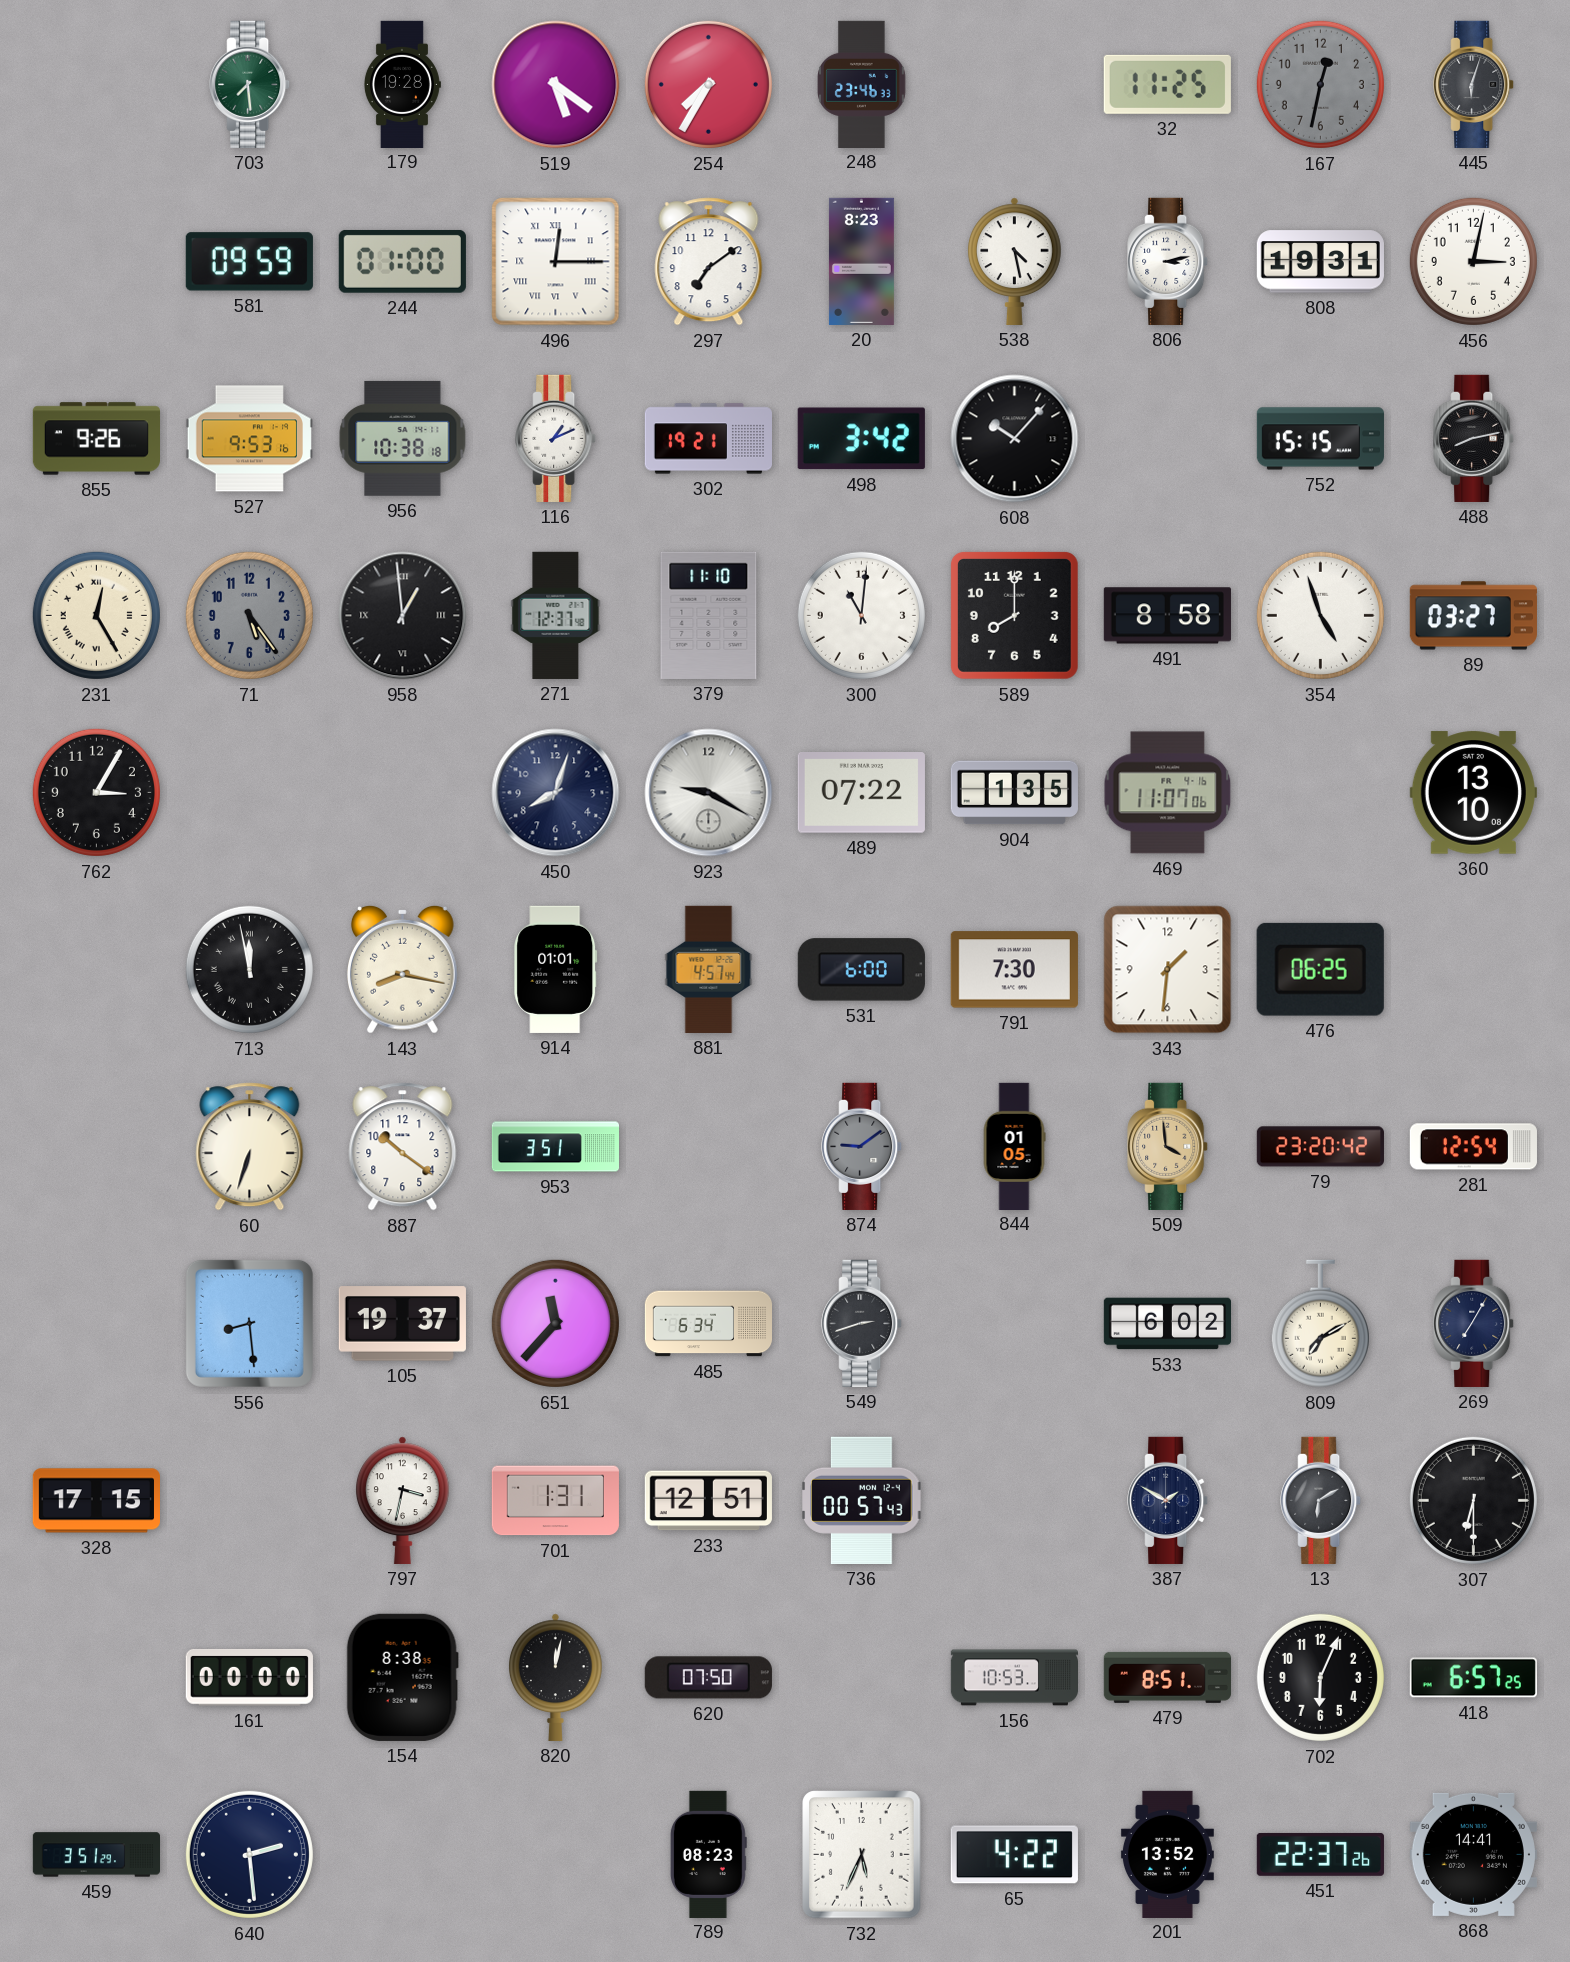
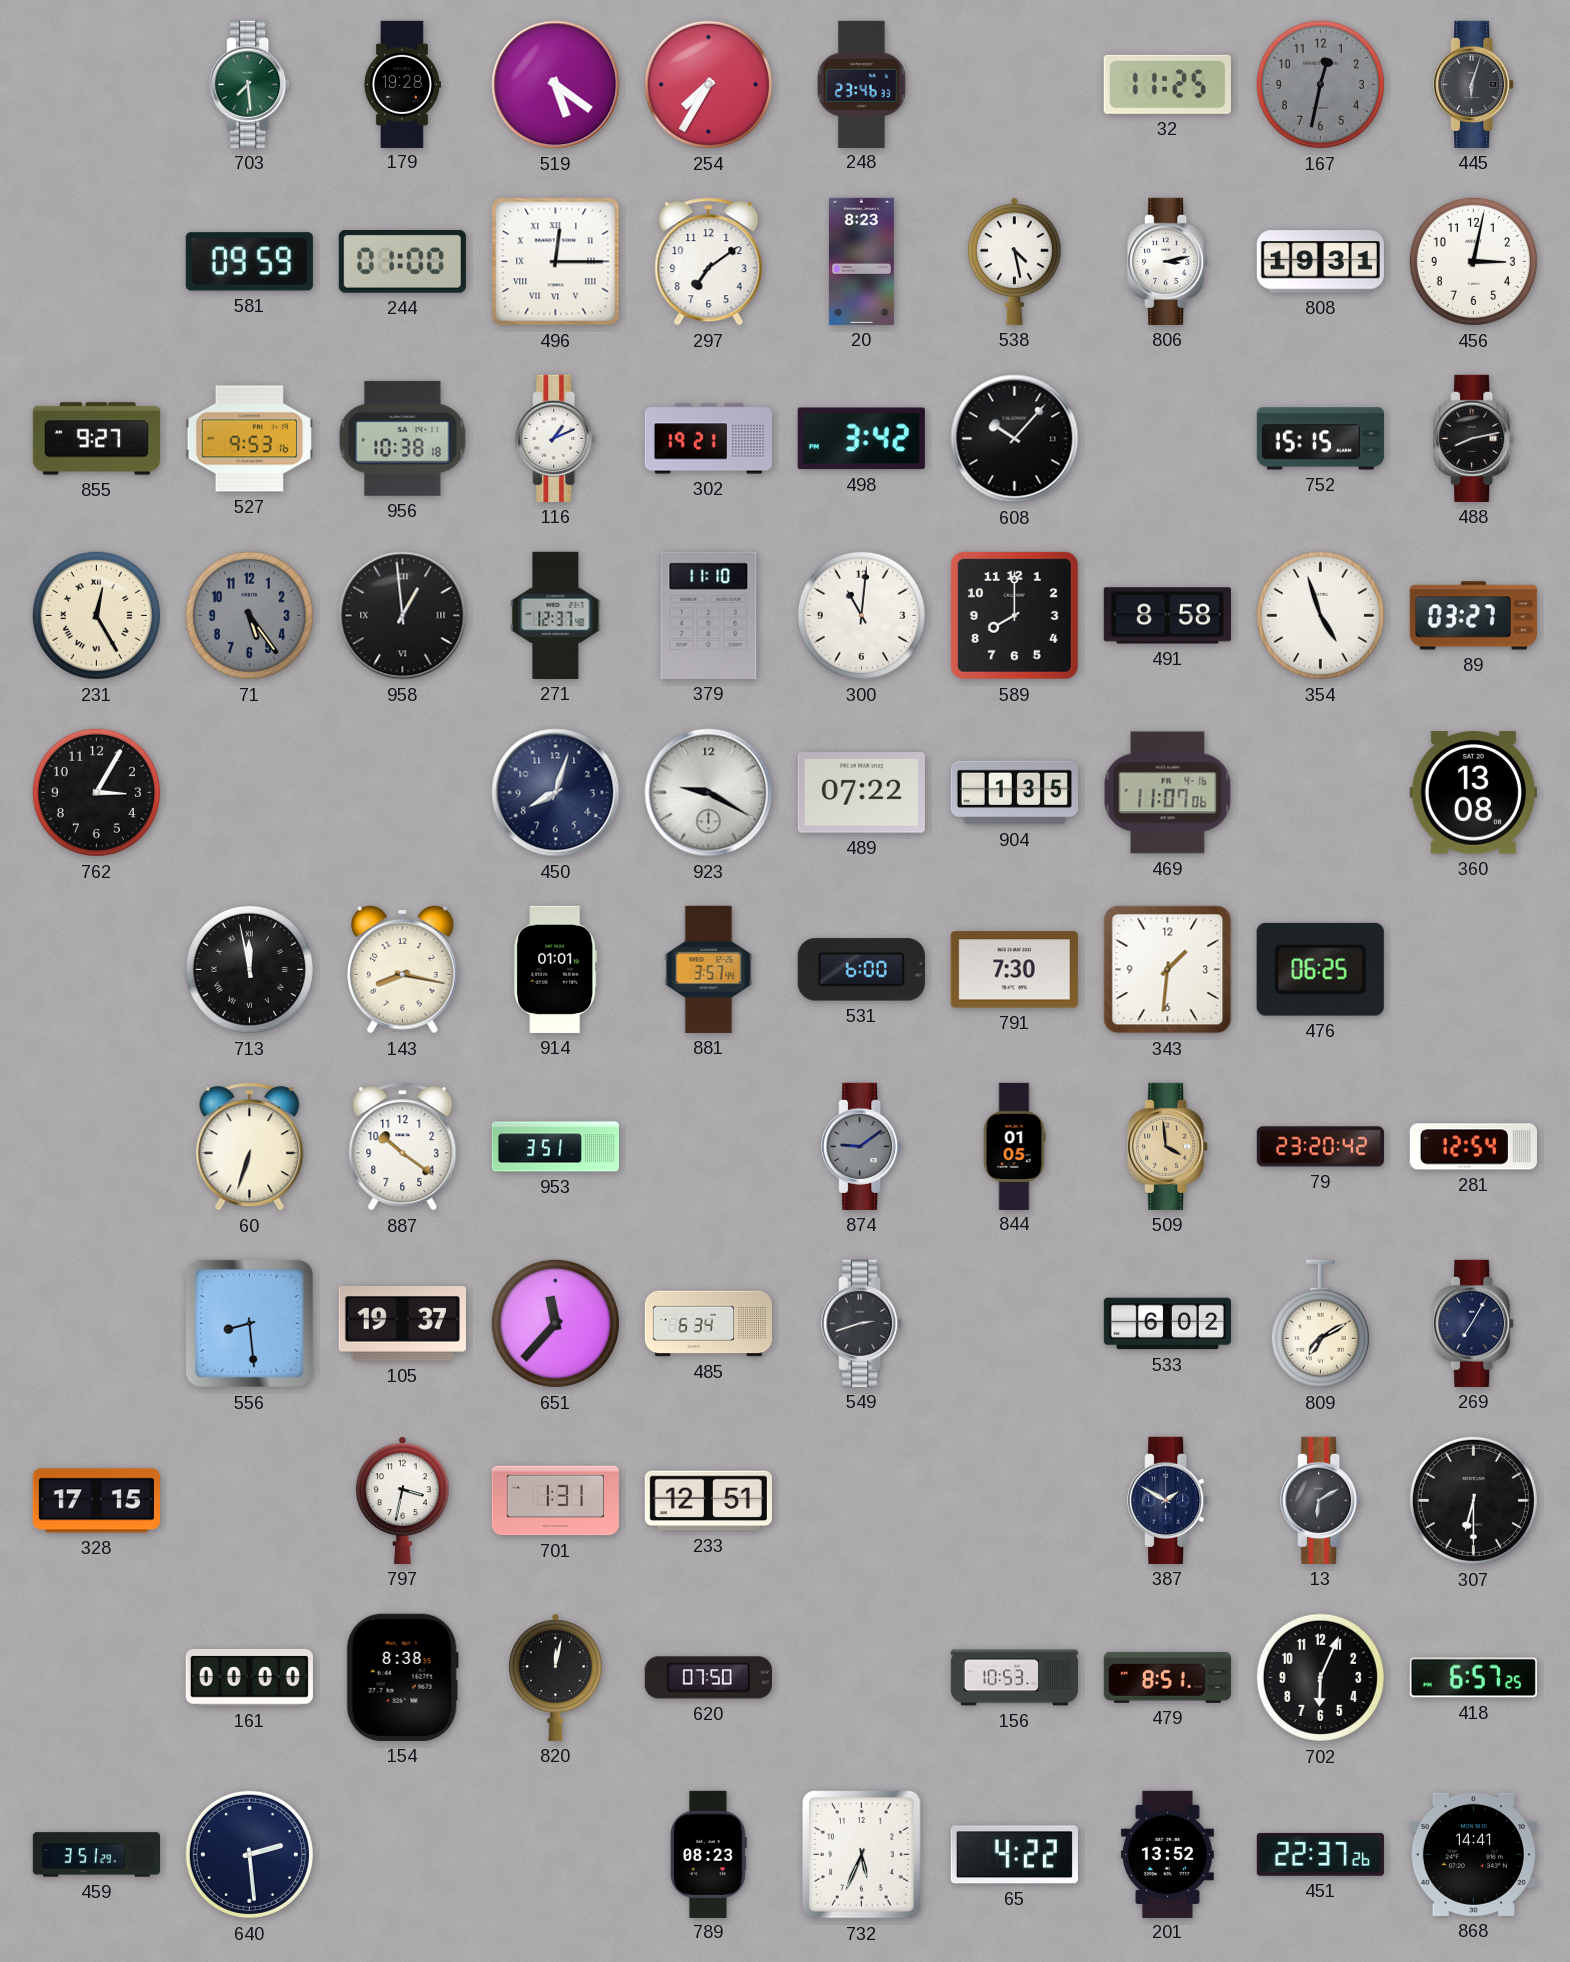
855: 9:26 -> 9:27
360: 13:10 -> 13:08
881: 4:57 -> 3:57
736: 00:57 -> none
